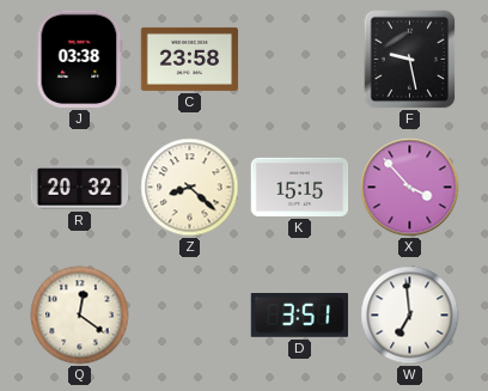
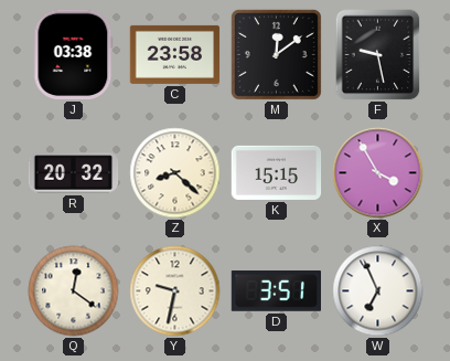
M: none -> 12:09
X: 3:53 -> 3:55
Y: none -> 9:32
W: 6:59 -> 6:56
